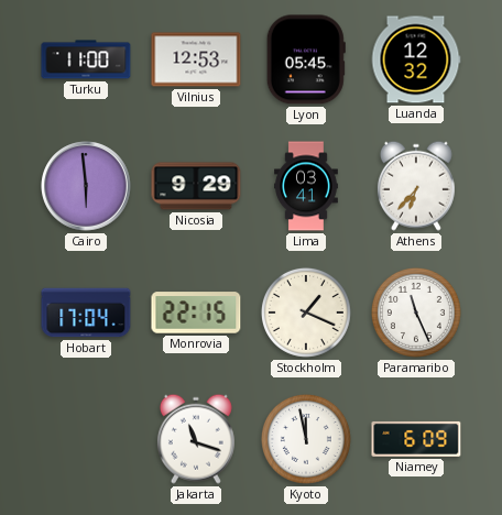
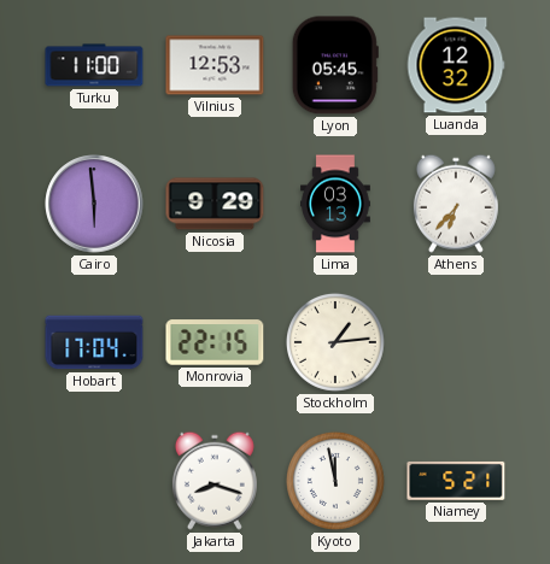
Lima: 03:41 -> 03:13
Stockholm: 1:19 -> 1:14
Paramaribo: 11:26 -> none
Jakarta: 11:18 -> 8:18
Niamey: 6:09 -> 5:21
